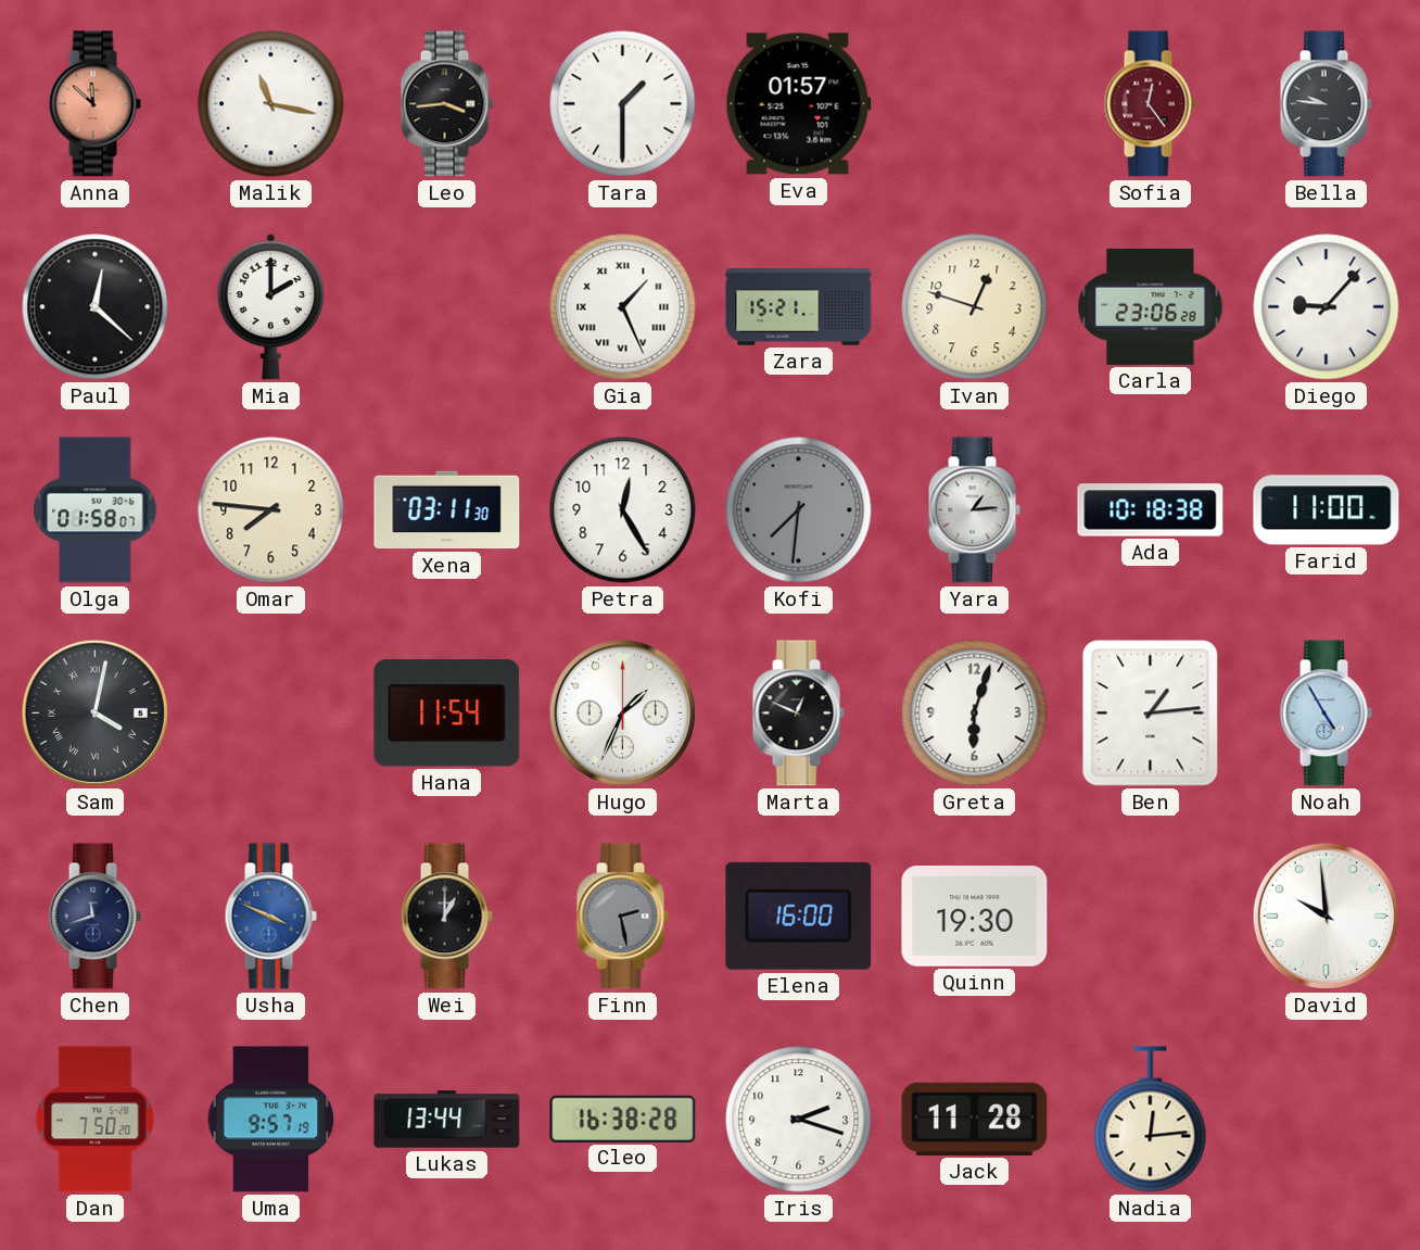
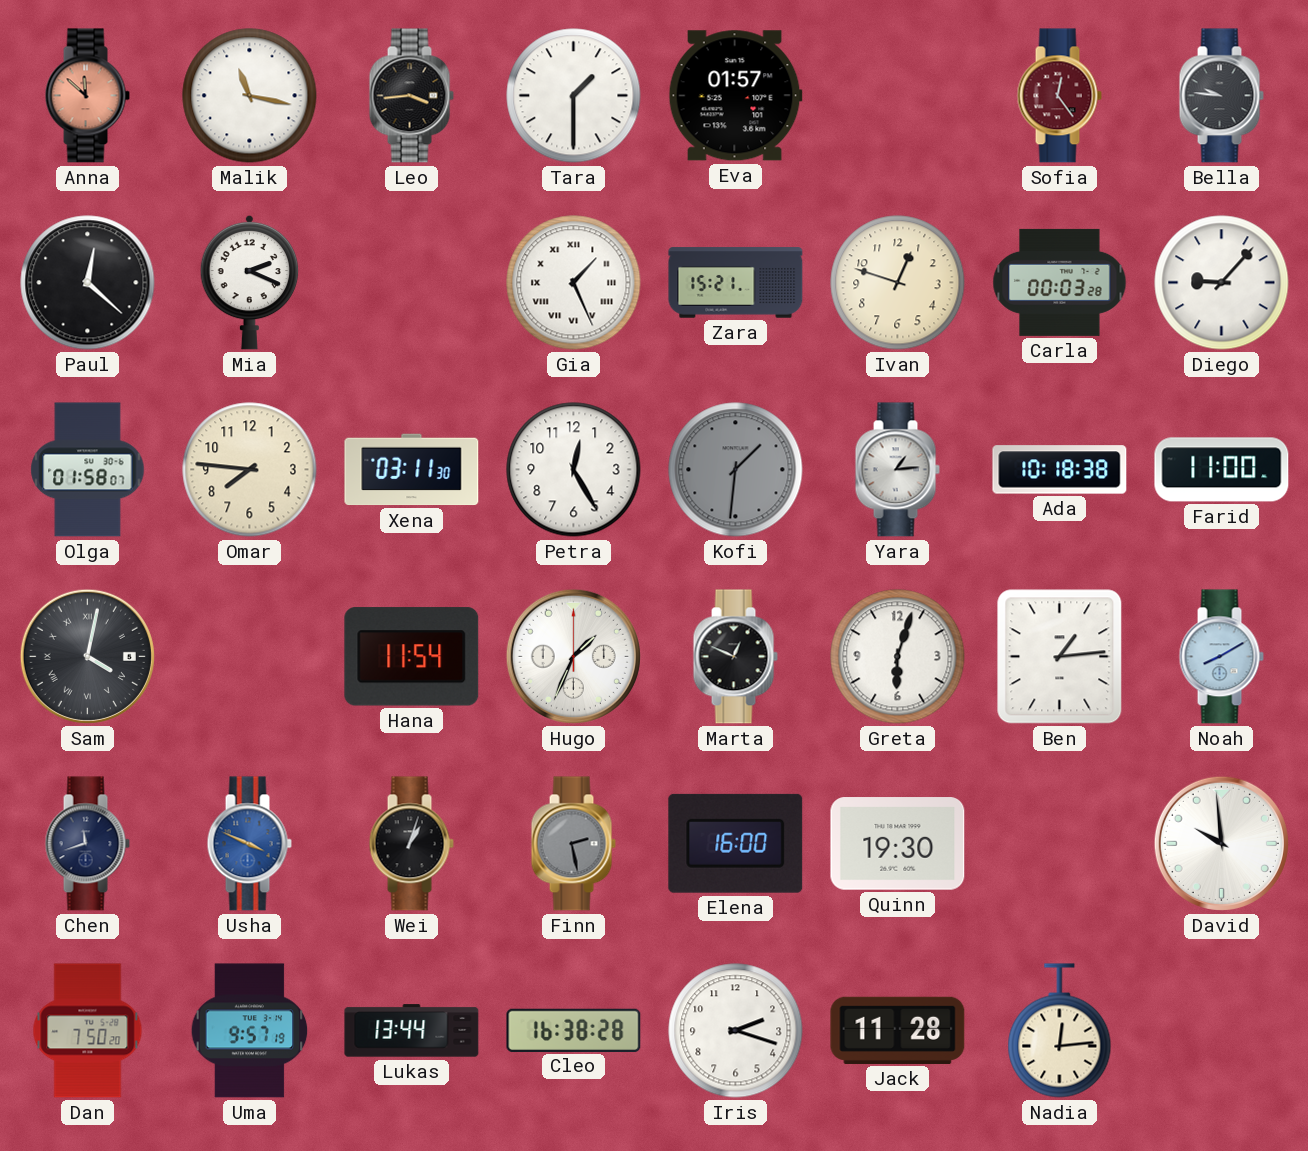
Mia: 2:00 -> 2:19
Carla: 23:06 -> 00:03
Kofi: 7:31 -> 1:31
Noah: 4:55 -> 8:10
Wei: 1:00 -> 1:03
